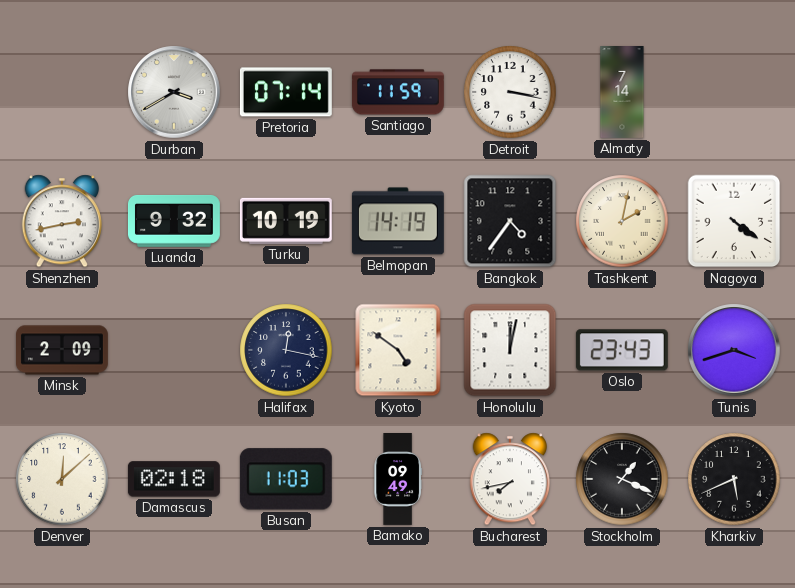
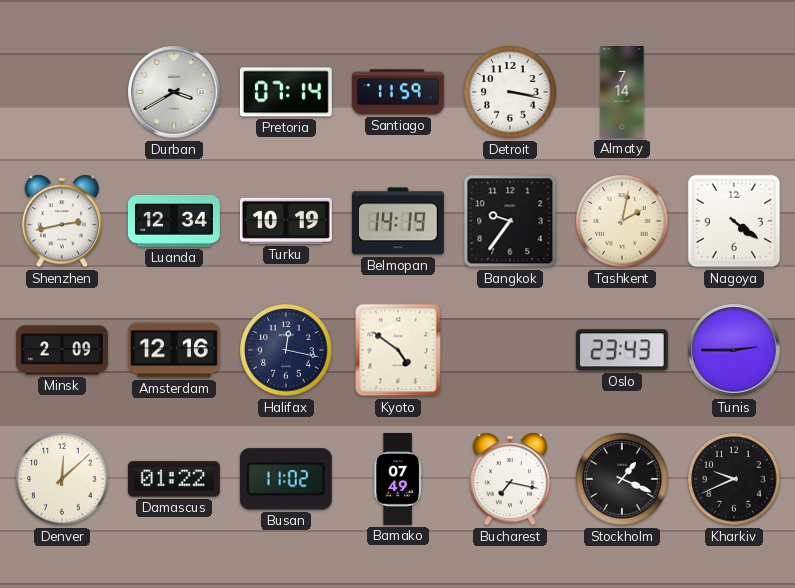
Luanda: 9:32 -> 12:34
Bangkok: 4:36 -> 9:36
Amsterdam: none -> 12:16
Honolulu: 12:02 -> none
Tunis: 3:42 -> 2:45
Damascus: 02:18 -> 01:22
Busan: 11:03 -> 11:02
Bamako: 09:49 -> 07:49
Bucharest: 7:43 -> 7:17
Kharkiv: 5:41 -> 9:41
